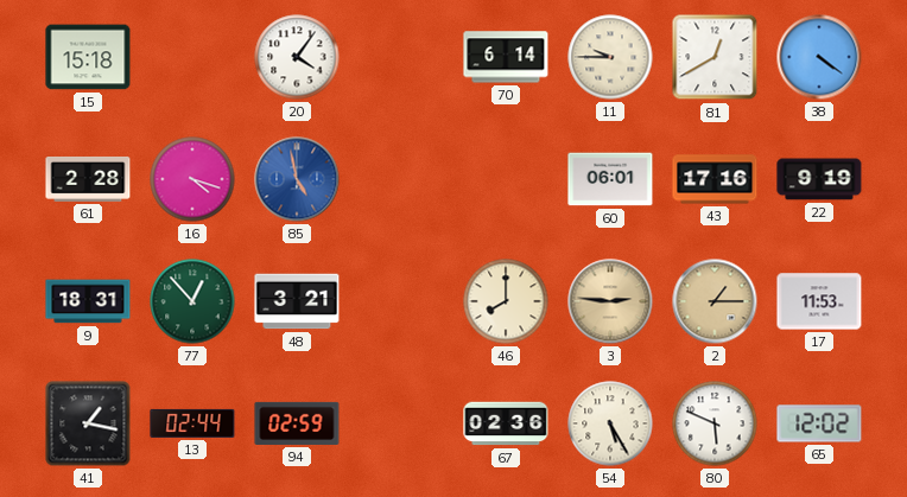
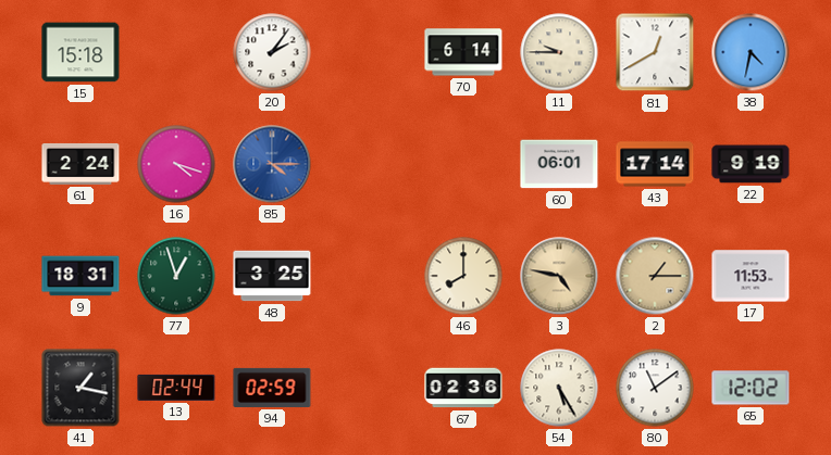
20: 4:06 -> 2:06
38: 4:21 -> 4:32
61: 2:28 -> 2:24
85: 4:58 -> 4:15
43: 17:16 -> 17:14
77: 12:53 -> 12:57
48: 3:21 -> 3:25
3: 2:46 -> 4:47
80: 5:49 -> 11:09
